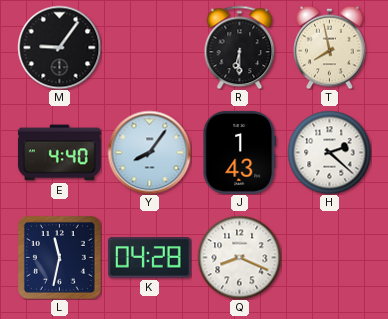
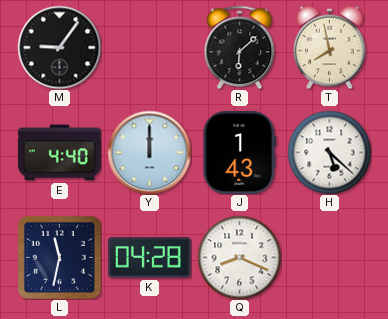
R: 6:30 -> 6:08
Y: 8:06 -> 12:00
H: 2:22 -> 5:22
